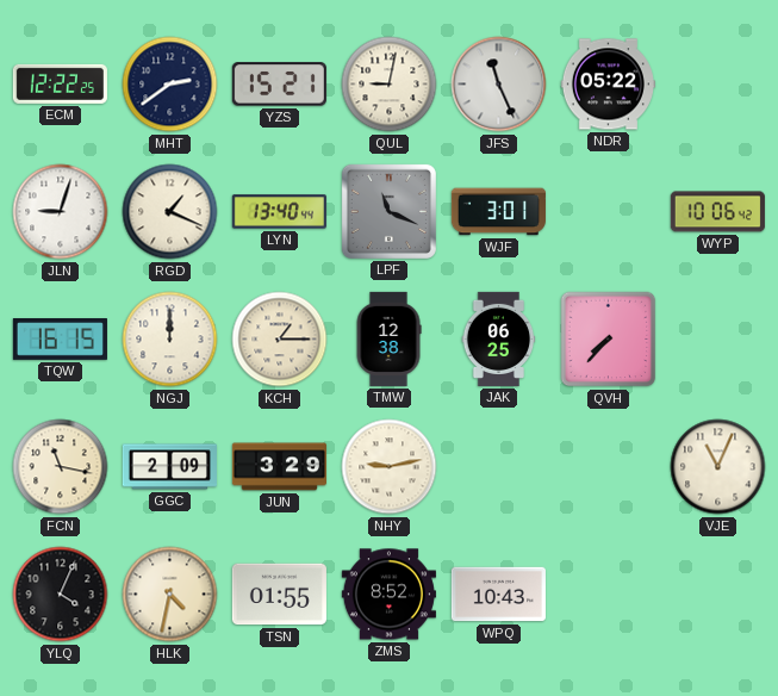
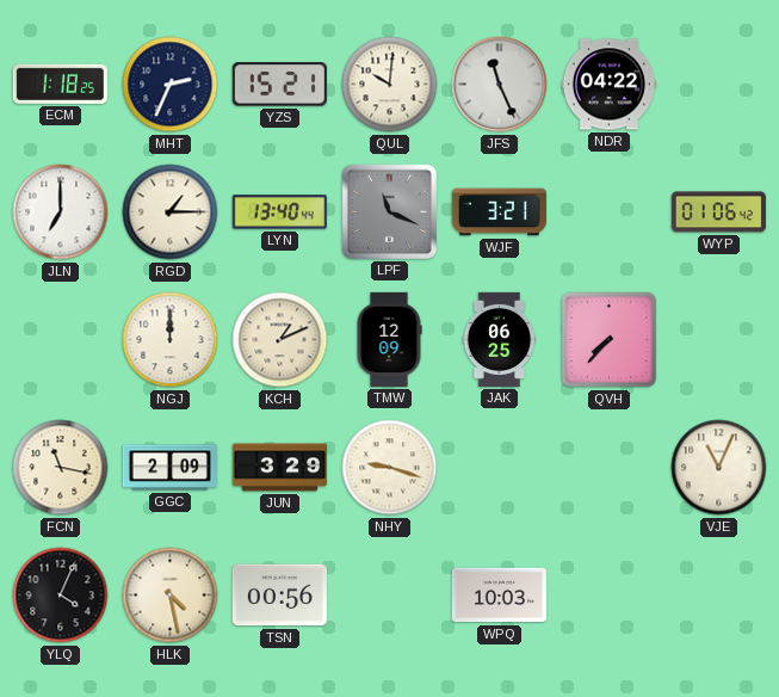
ECM: 12:22 -> 1:18
MHT: 2:39 -> 2:34
QUL: 9:02 -> 10:01
NDR: 05:22 -> 04:22
JLN: 9:03 -> 7:00
RGD: 1:19 -> 1:15
WJF: 3:01 -> 3:21
WYP: 10:06 -> 01:06
TQW: 16:15 -> none
KCH: 1:15 -> 1:11
TMW: 12:38 -> 12:09
NHY: 9:13 -> 9:18
HLK: 4:32 -> 4:28
TSN: 01:55 -> 00:56
ZMS: 8:52 -> none
WPQ: 10:43 -> 10:03
